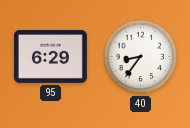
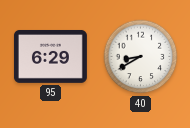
40: 8:36 -> 8:40
